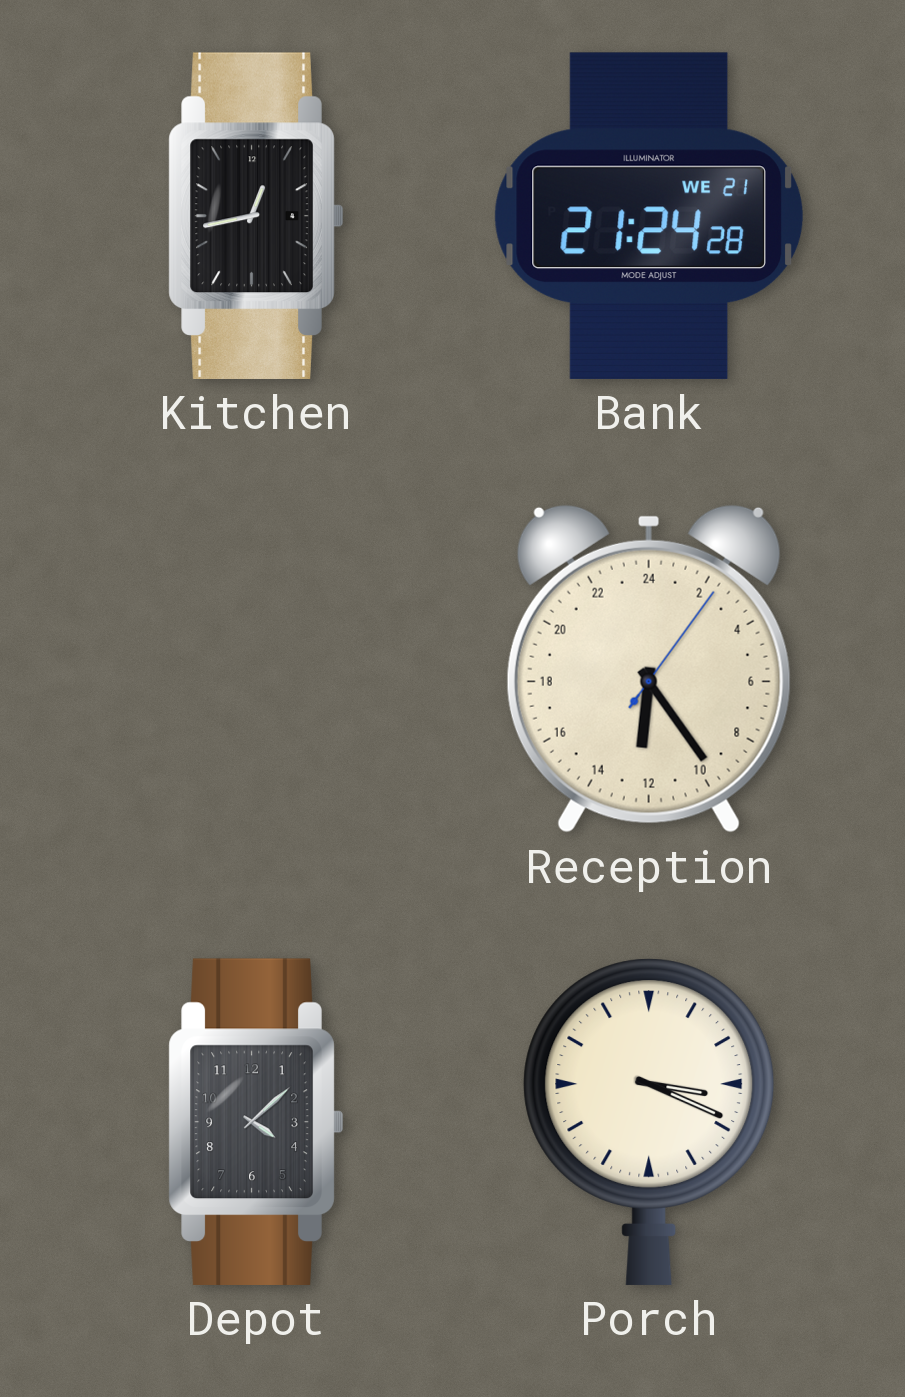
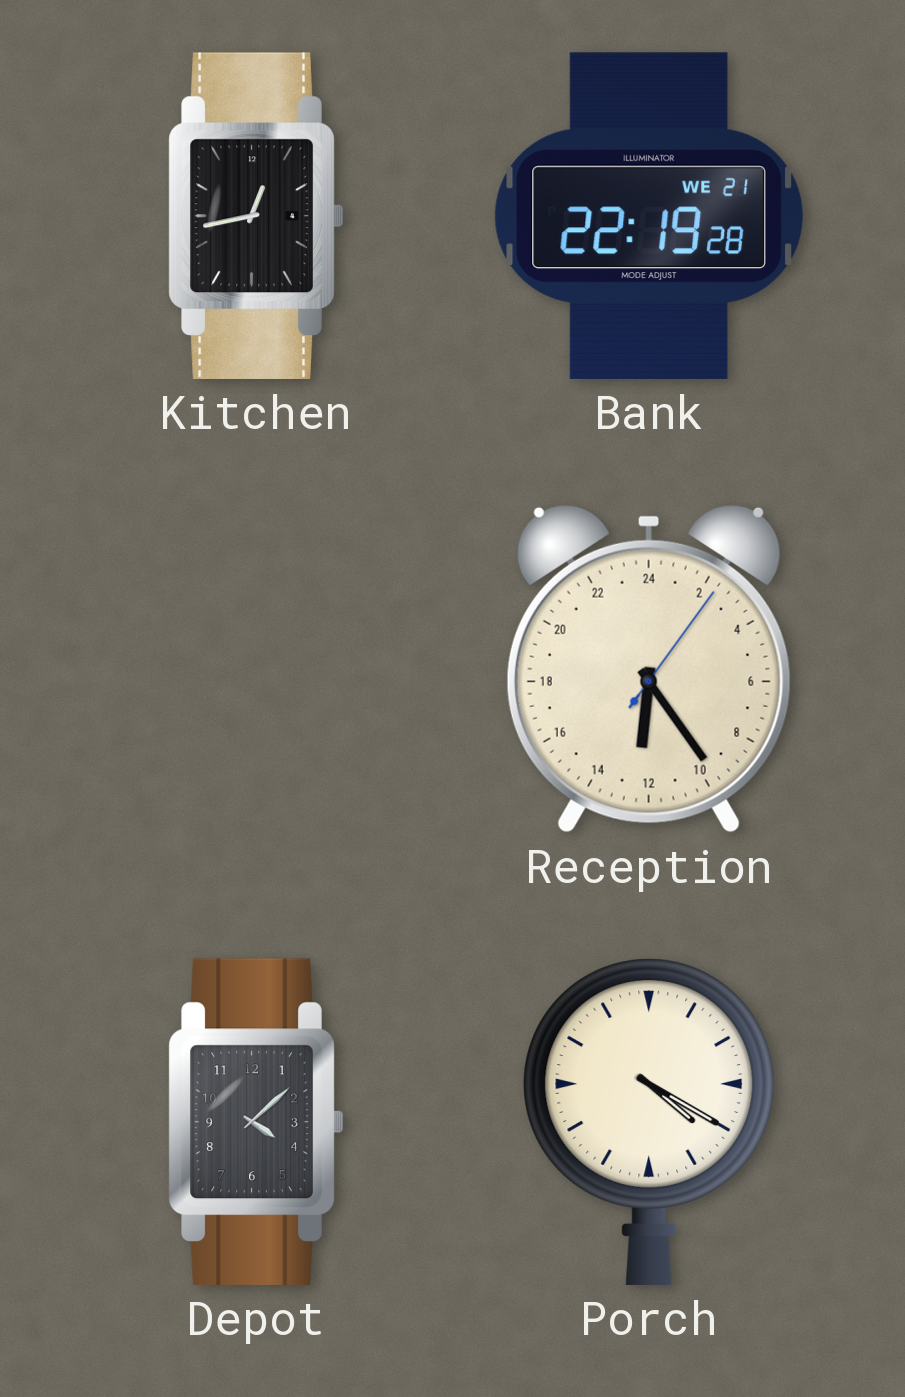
Bank: 21:24 -> 22:19
Porch: 3:19 -> 4:20
